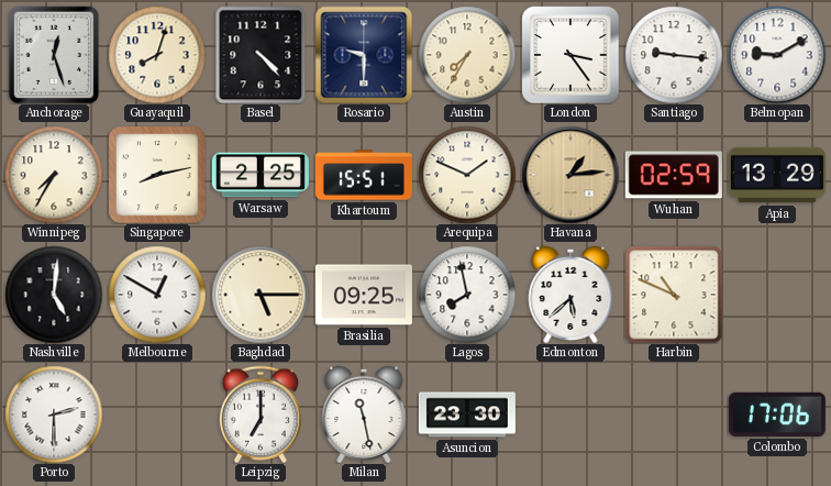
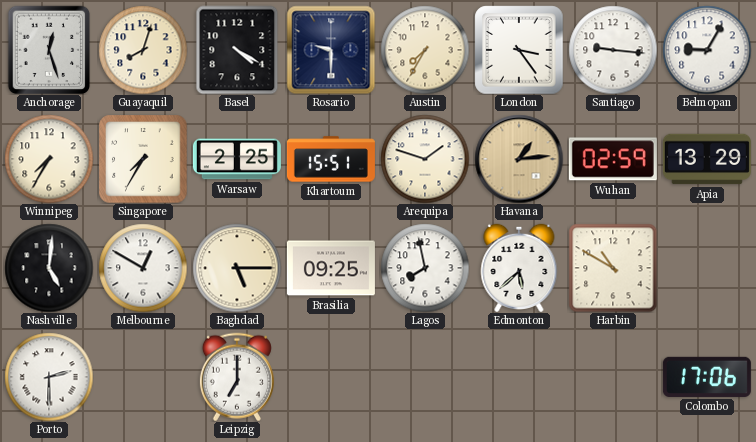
Basel: 4:23 -> 4:20
Belmopan: 9:10 -> 9:05
Singapore: 8:13 -> 7:35
Arequipa: 1:49 -> 1:48
Harbin: 10:49 -> 10:50
Milan: 11:28 -> none
Asuncion: 23:30 -> none
